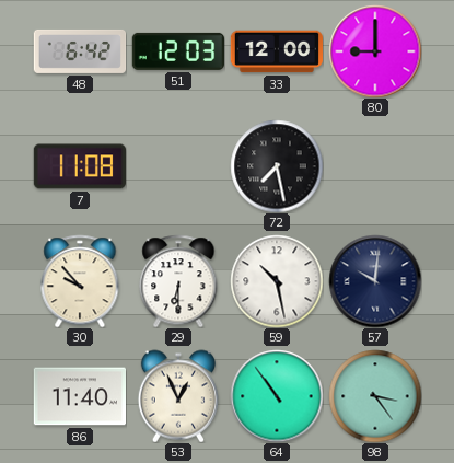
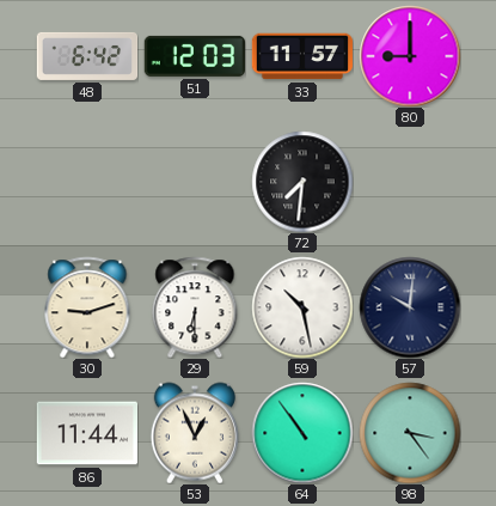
33: 12:00 -> 11:57
7: 11:08 -> none
72: 7:28 -> 7:31
30: 9:53 -> 9:12
86: 11:40 -> 11:44
